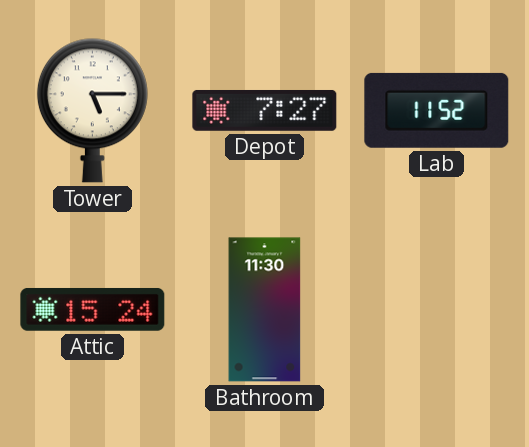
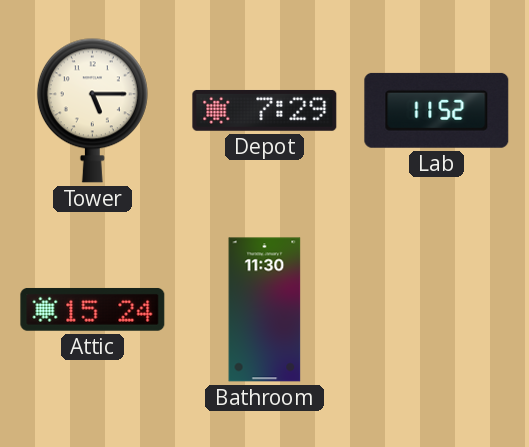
Depot: 7:27 -> 7:29
